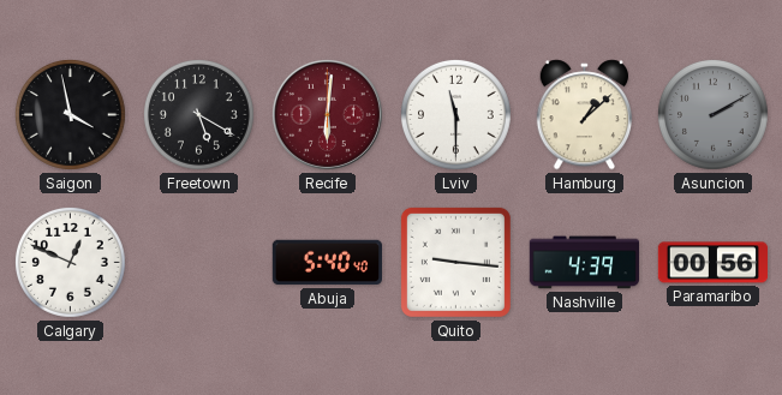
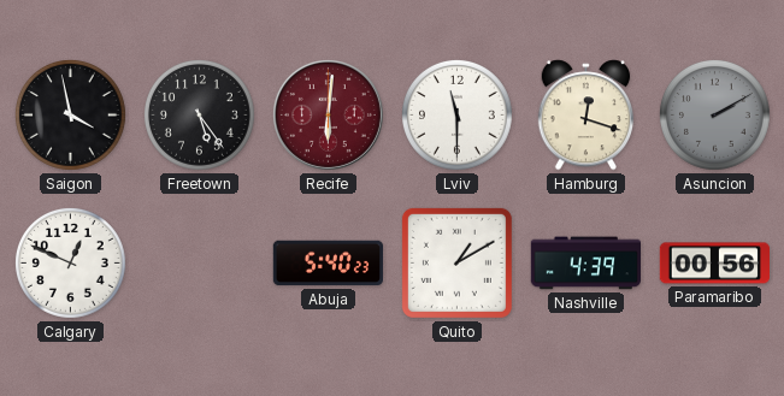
Freetown: 5:20 -> 5:24
Hamburg: 1:08 -> 12:18
Abuja: 5:40:40 -> 5:40:23
Quito: 9:16 -> 1:10
